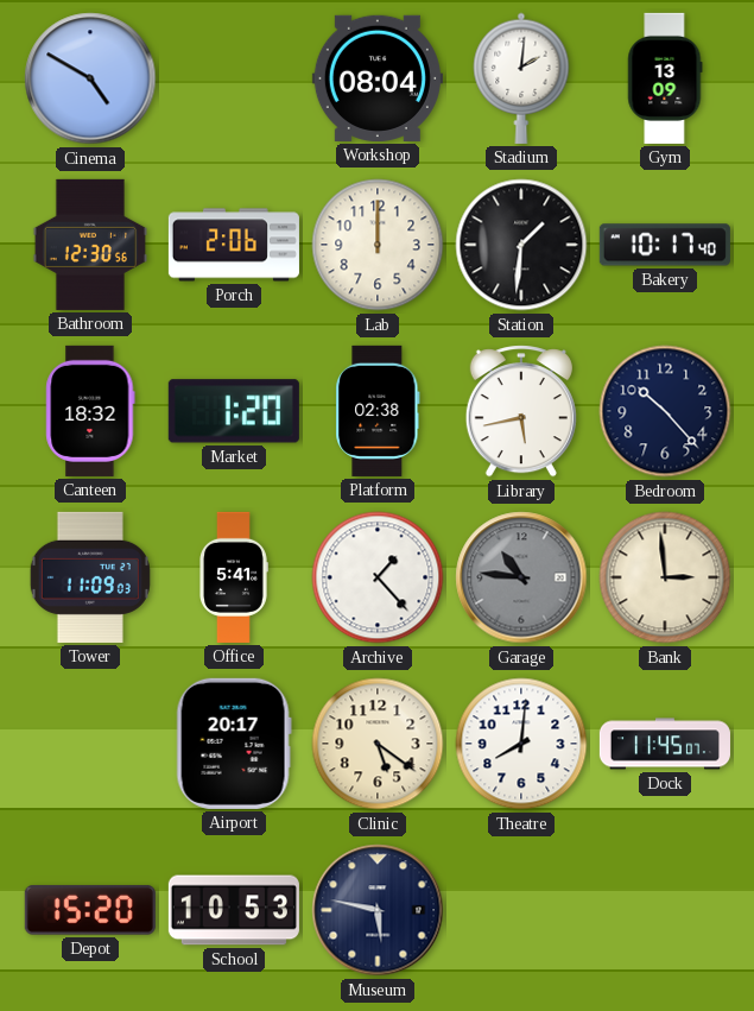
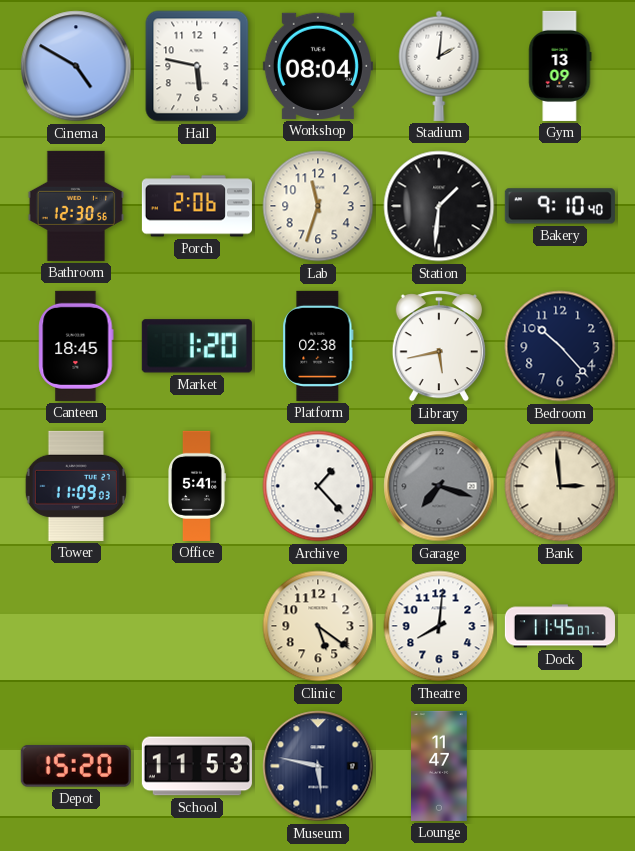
Hall: none -> 5:47
Lab: 12:00 -> 11:33
Bakery: 10:17 -> 9:10
Canteen: 18:32 -> 18:45
Garage: 10:46 -> 7:18
Airport: 20:17 -> none
School: 10:53 -> 11:53
Lounge: none -> 11:47
